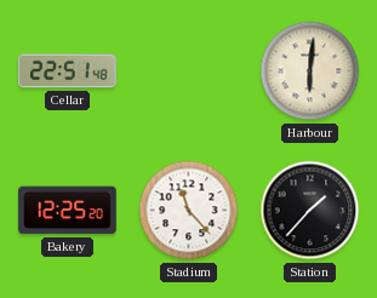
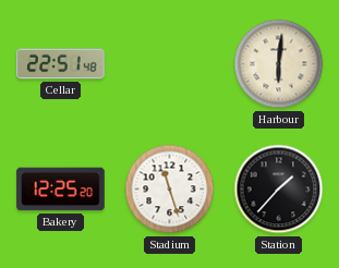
Stadium: 11:23 -> 11:27
